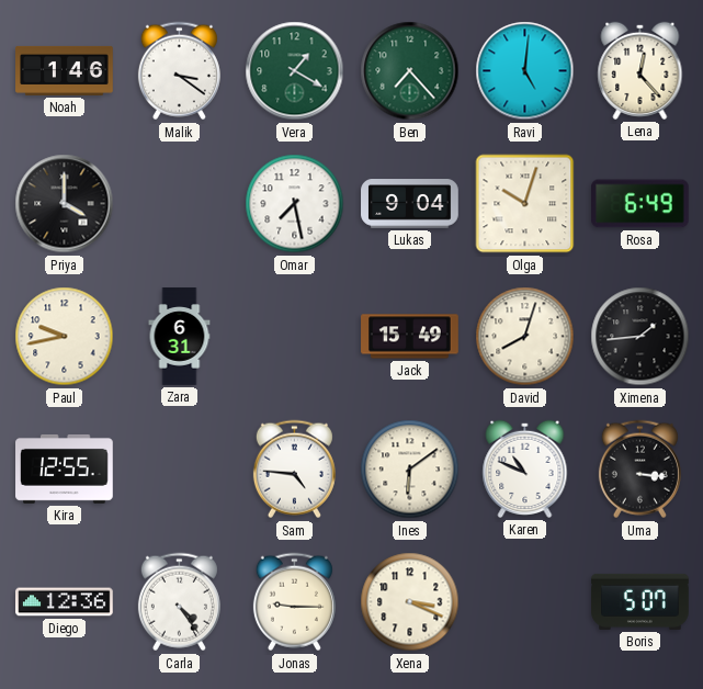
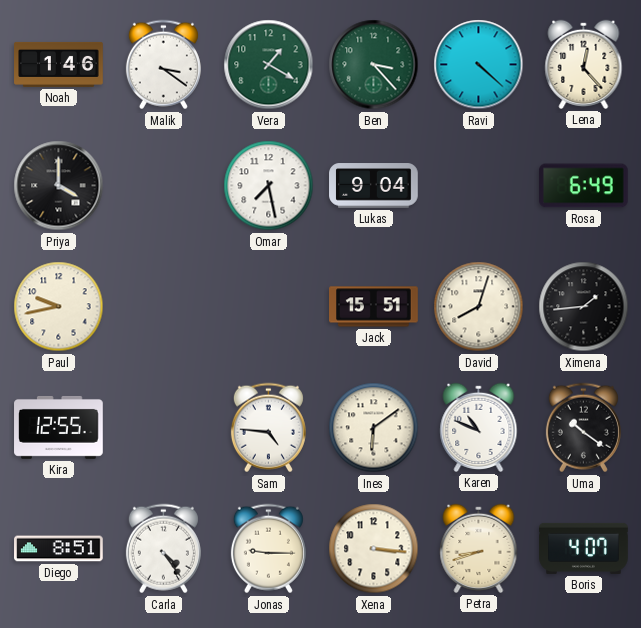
Ben: 7:23 -> 3:23
Ravi: 5:01 -> 4:22
Olga: 10:03 -> none
Zara: 6:31 -> none
Jack: 15:49 -> 15:51
Uma: 3:16 -> 10:21
Diego: 12:36 -> 8:51
Xena: 3:19 -> 3:16
Petra: none -> 8:42
Boris: 5:07 -> 4:07
